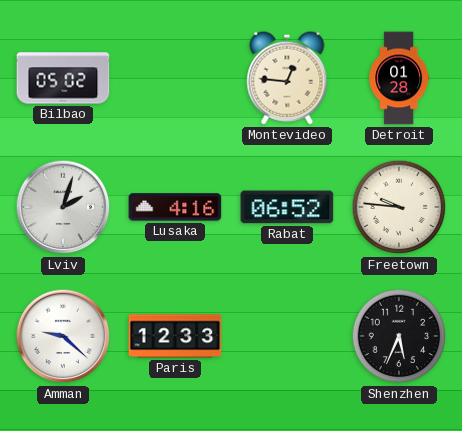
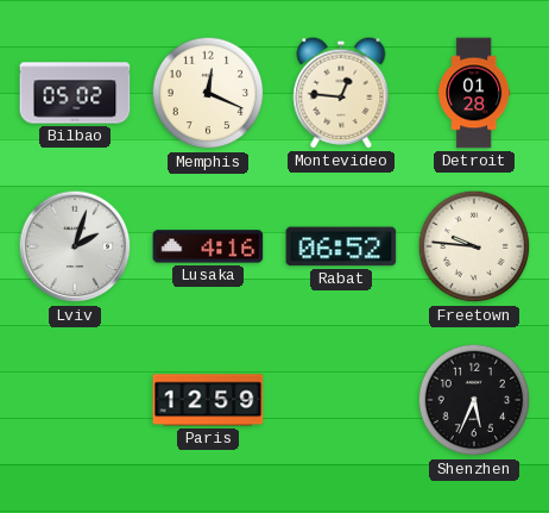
Memphis: none -> 12:19
Amman: 9:22 -> none
Paris: 12:33 -> 12:59
